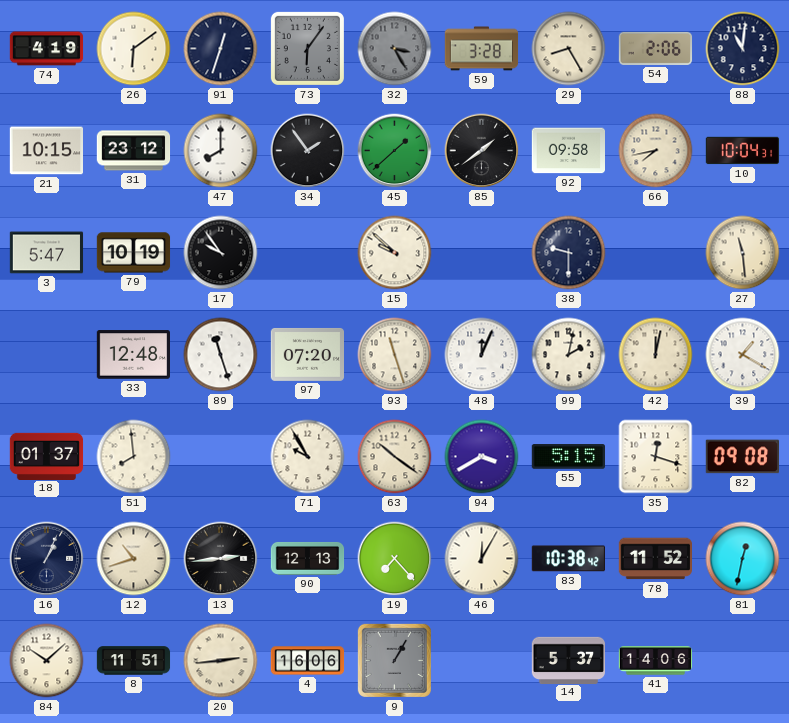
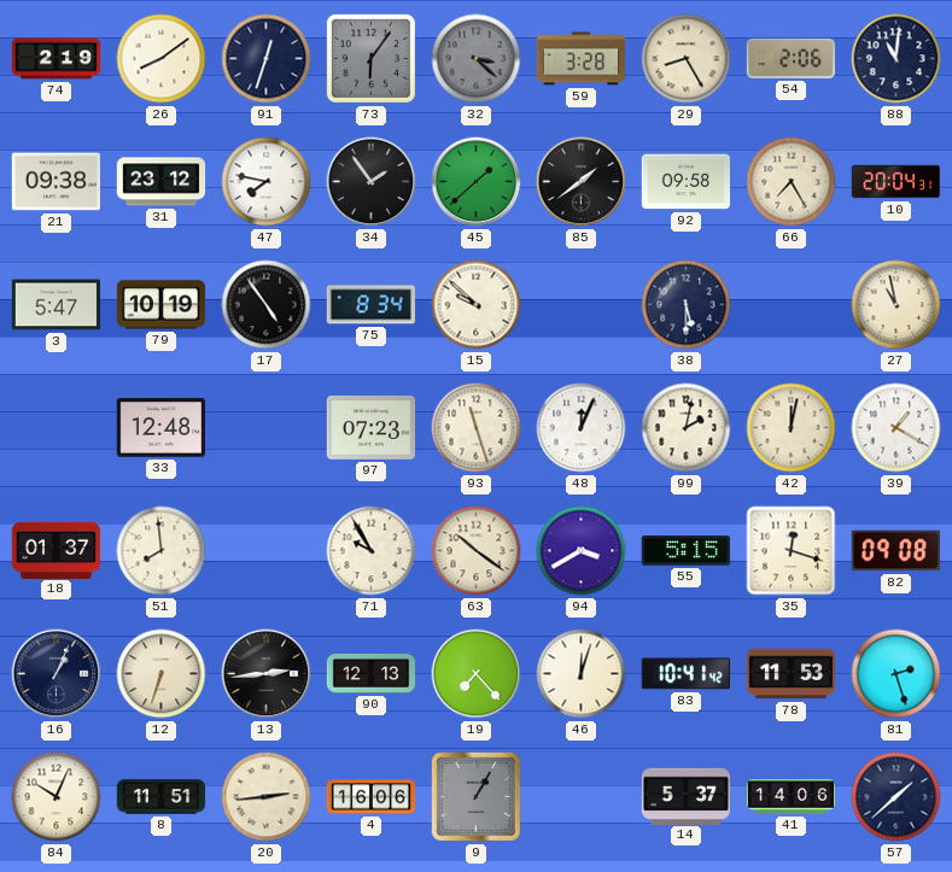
74: 4:19 -> 2:19
26: 6:09 -> 8:09
32: 3:25 -> 3:22
21: 10:15 -> 09:38
47: 8:00 -> 7:47
66: 7:43 -> 7:25
10: 10:04 -> 20:04
17: 9:54 -> 4:54
75: none -> 8:34
38: 9:30 -> 5:30
27: 11:29 -> 10:58
89: 11:27 -> none
97: 07:20 -> 07:23
12: 10:42 -> 6:33
46: 12:05 -> 12:03
83: 10:38 -> 10:41
78: 11:52 -> 11:53
81: 12:32 -> 2:27
84: 10:08 -> 10:04
57: none -> 1:38
